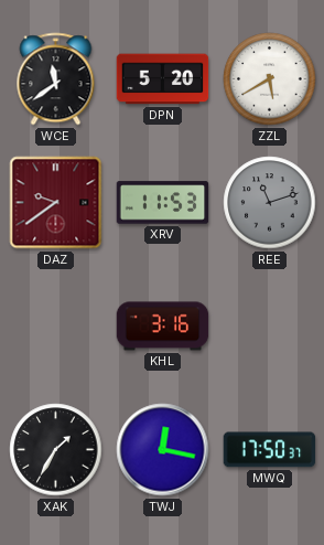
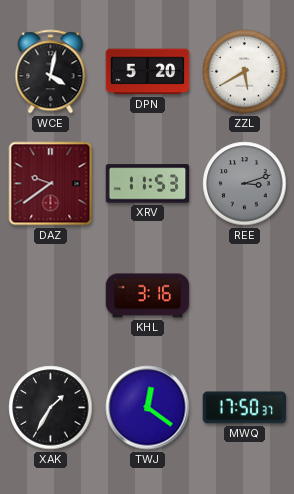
WCE: 11:39 -> 4:02
REE: 11:12 -> 3:12
TWJ: 12:17 -> 12:21
